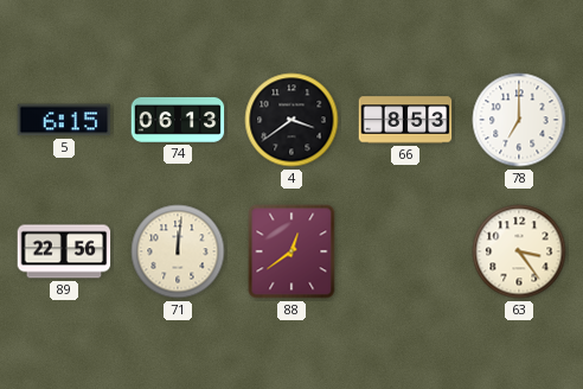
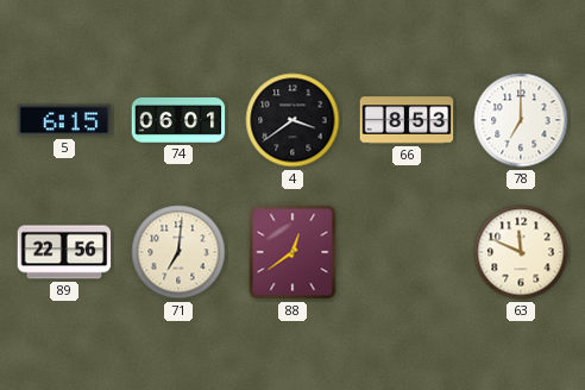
74: 06:13 -> 06:01
71: 12:01 -> 7:01
63: 3:24 -> 11:49
